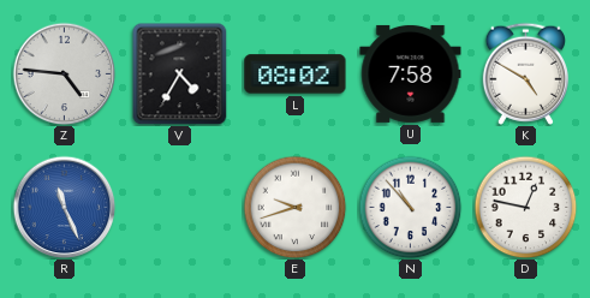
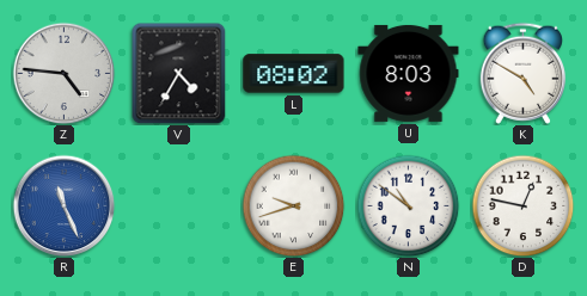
U: 7:58 -> 8:03
N: 10:53 -> 10:51
